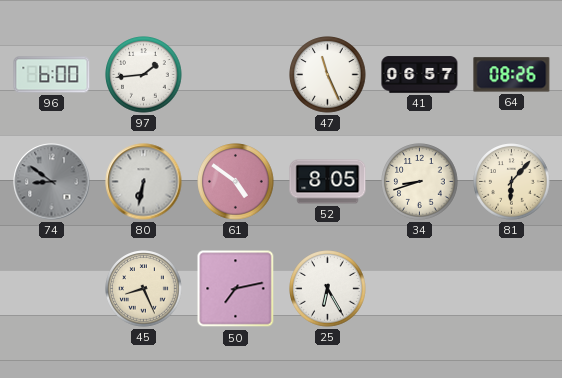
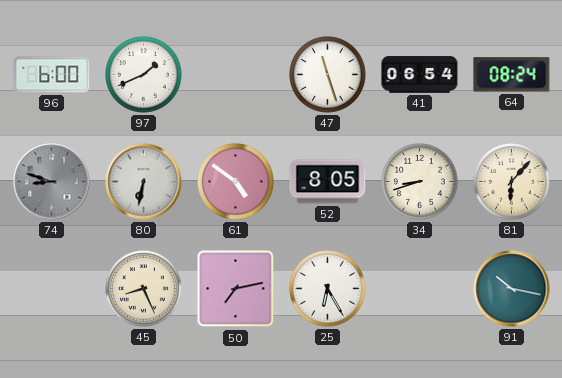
97: 1:44 -> 1:41
47: 11:26 -> 11:27
41: 06:57 -> 06:54
64: 08:26 -> 08:24
74: 8:51 -> 8:48
91: none -> 10:17
